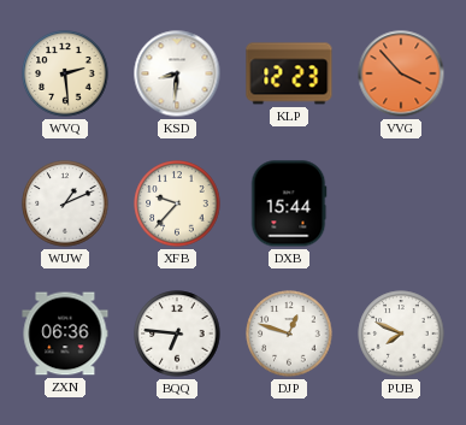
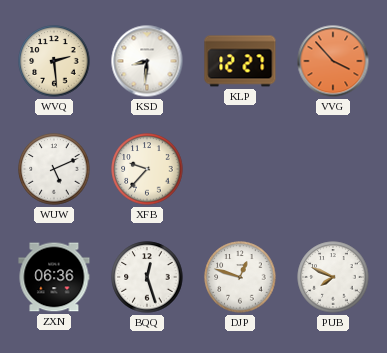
KLP: 12:23 -> 12:27
WUW: 1:11 -> 5:11
DXB: 15:44 -> none
BQQ: 6:46 -> 12:27
